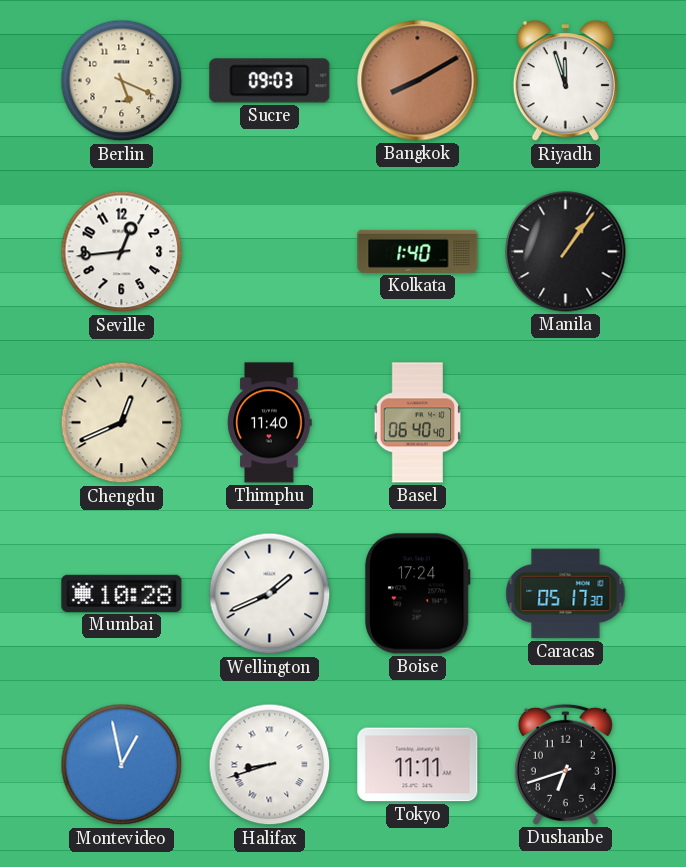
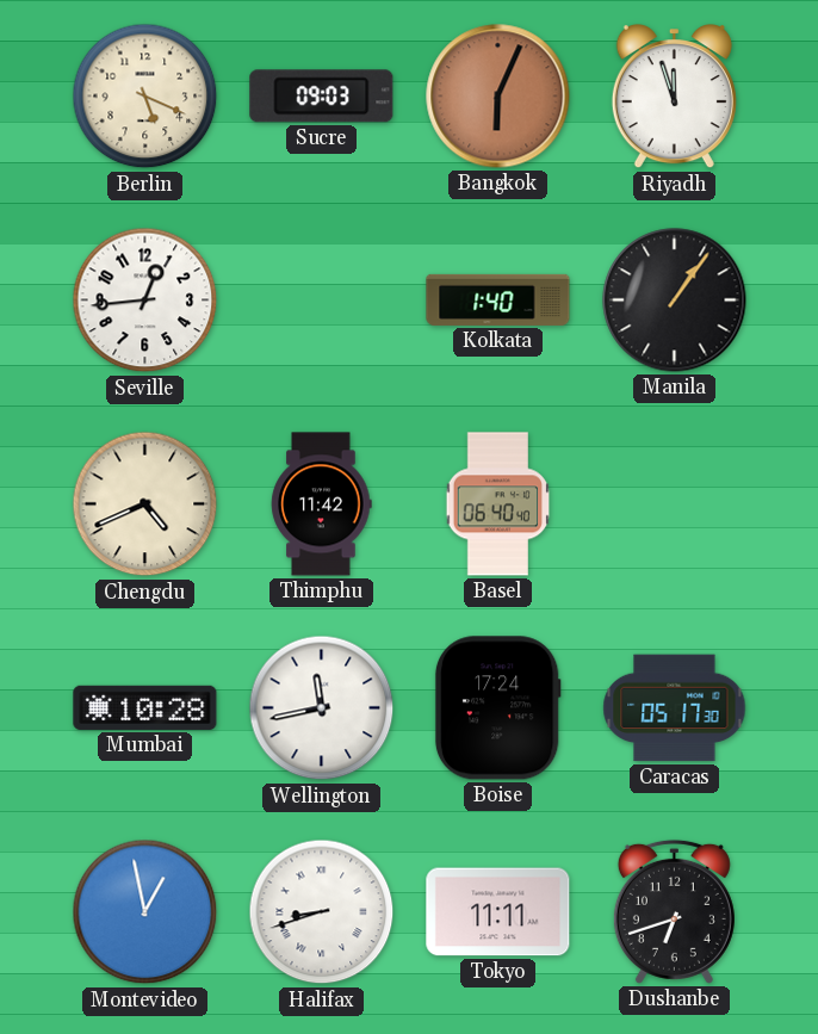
Bangkok: 8:10 -> 6:04
Chengdu: 12:41 -> 4:41
Thimphu: 11:40 -> 11:42
Wellington: 1:41 -> 11:43
